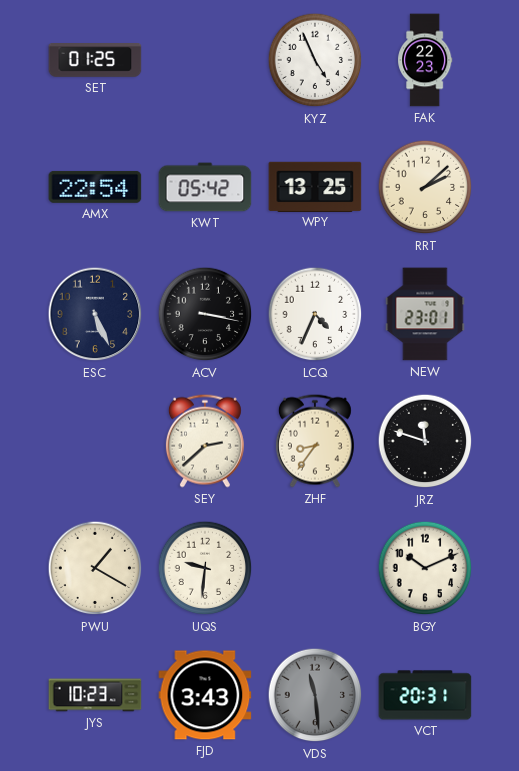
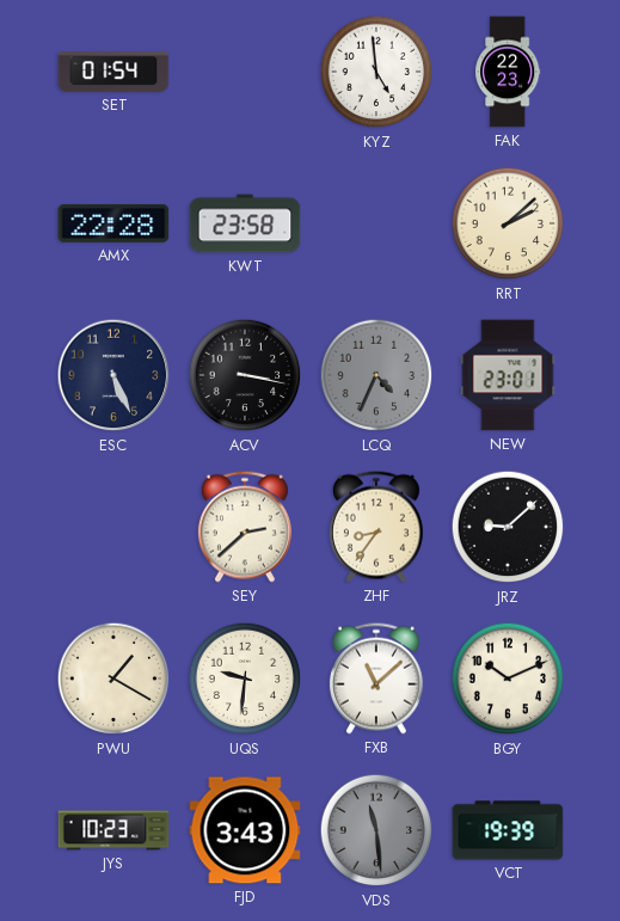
SET: 01:25 -> 01:54
KYZ: 4:56 -> 4:59
AMX: 22:54 -> 22:28
KWT: 05:42 -> 23:58
WPY: 13:25 -> none
LCQ dial: white -> grey
JRZ: 11:48 -> 9:08
FXB: none -> 11:08
VCT: 20:31 -> 19:39
